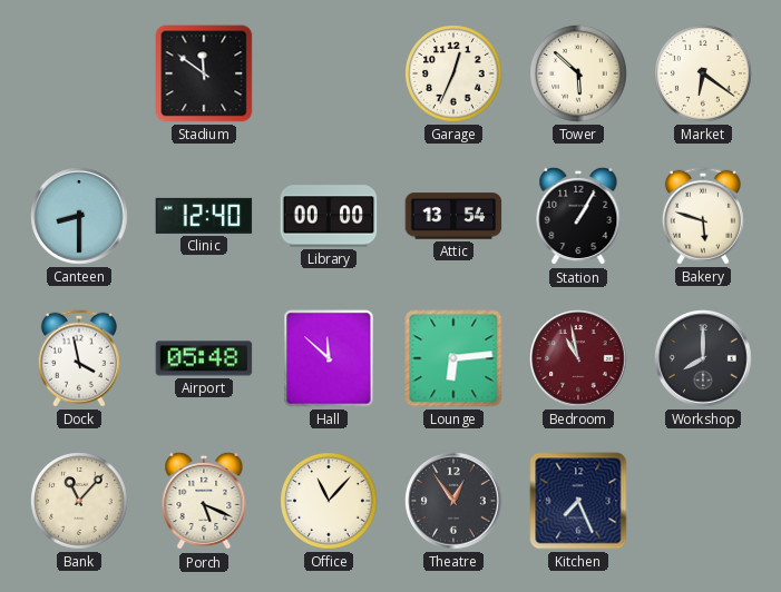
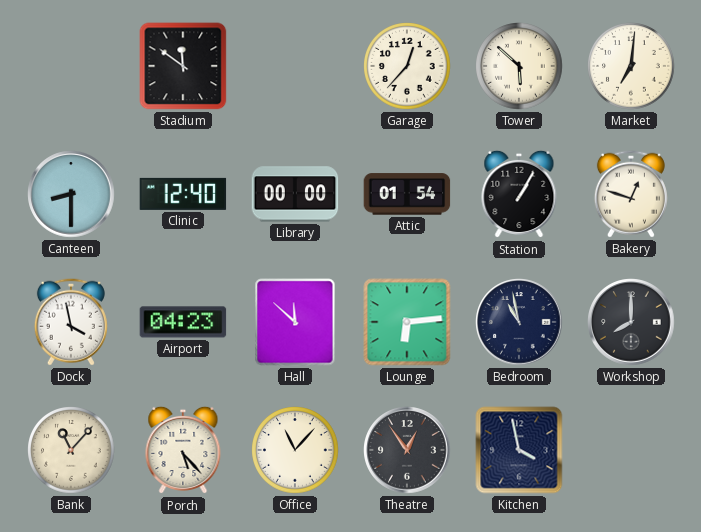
Garage: 12:34 -> 12:37
Market: 6:21 -> 7:01
Attic: 13:54 -> 01:54
Bakery: 5:48 -> 12:48
Airport: 05:48 -> 04:23
Bedroom dial: burgundy -> navy
Porch: 5:19 -> 5:23
Kitchen: 7:26 -> 3:58
